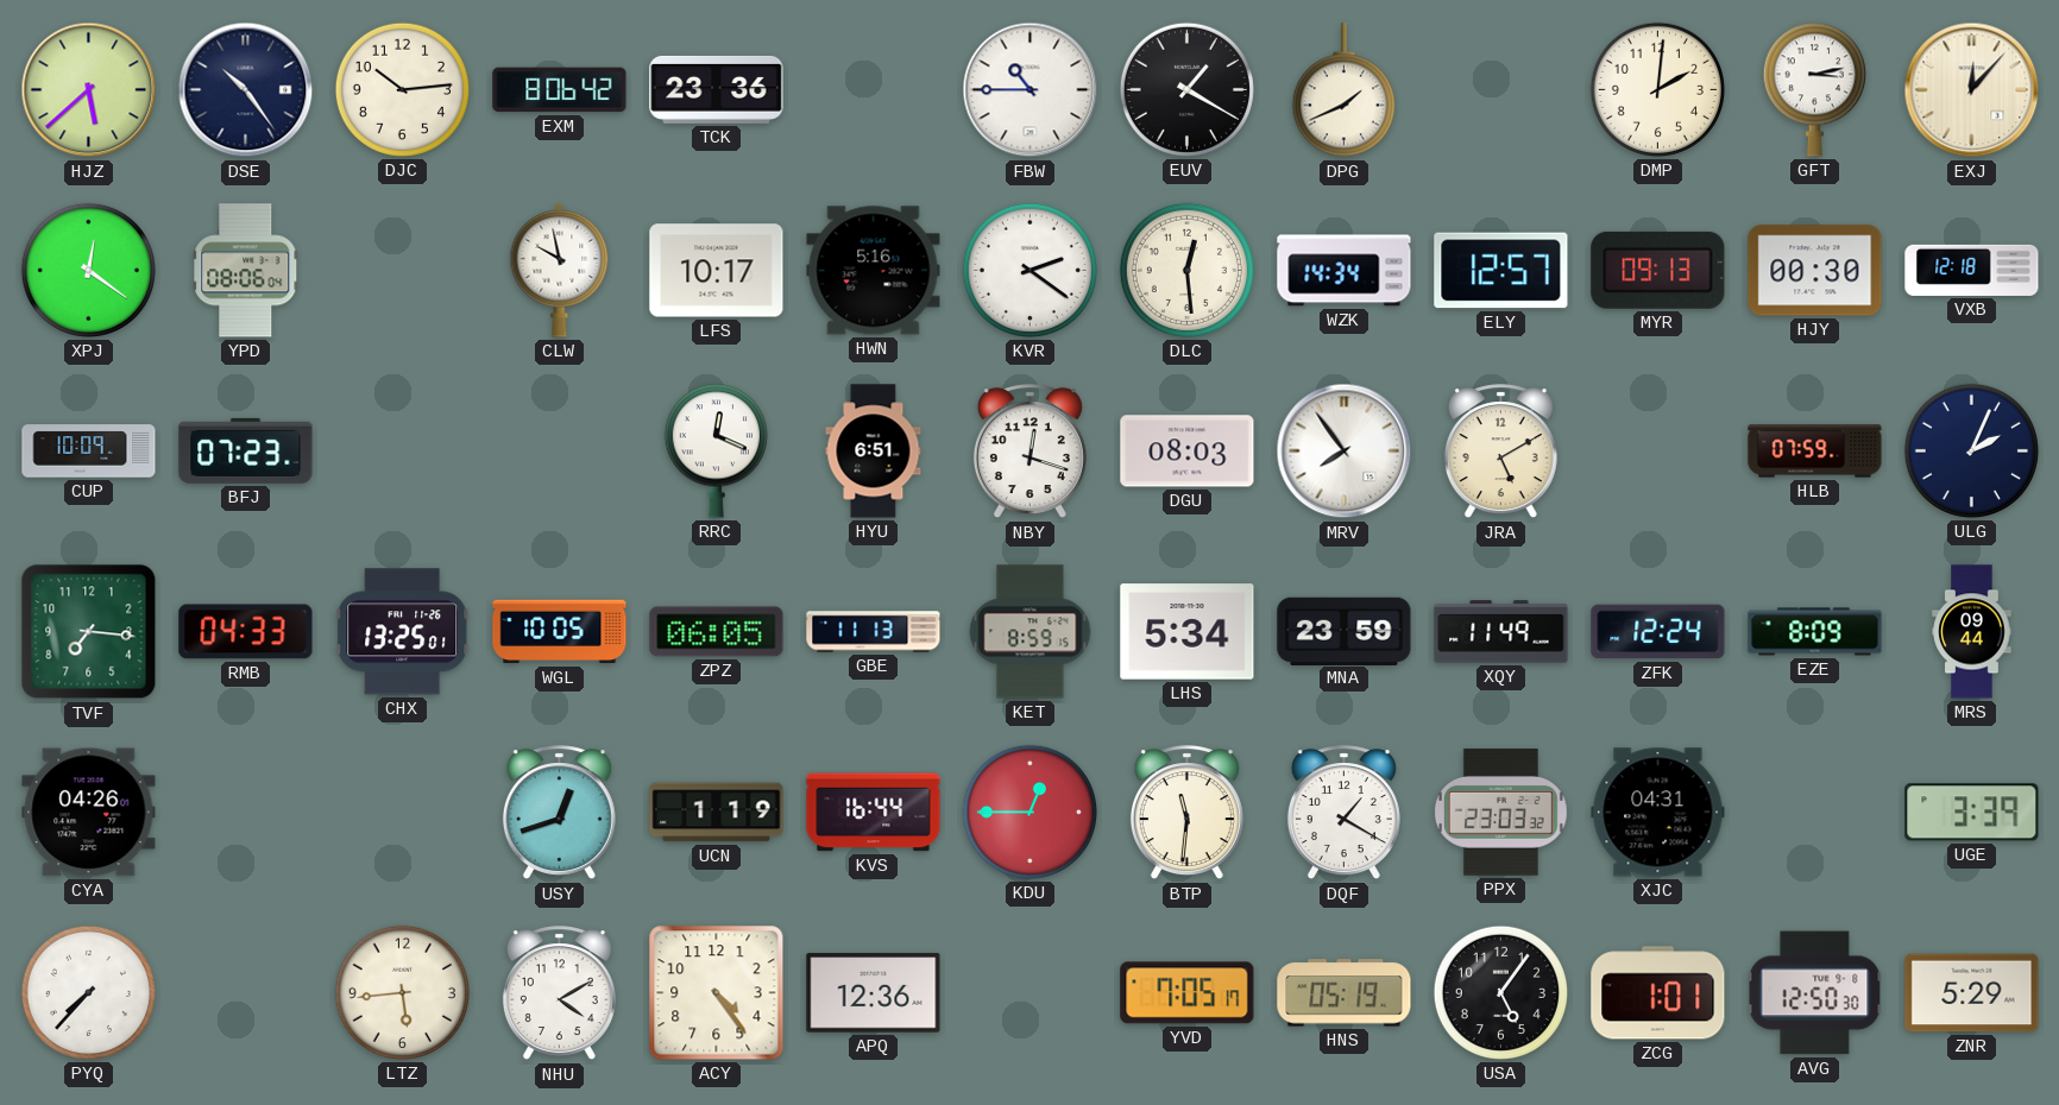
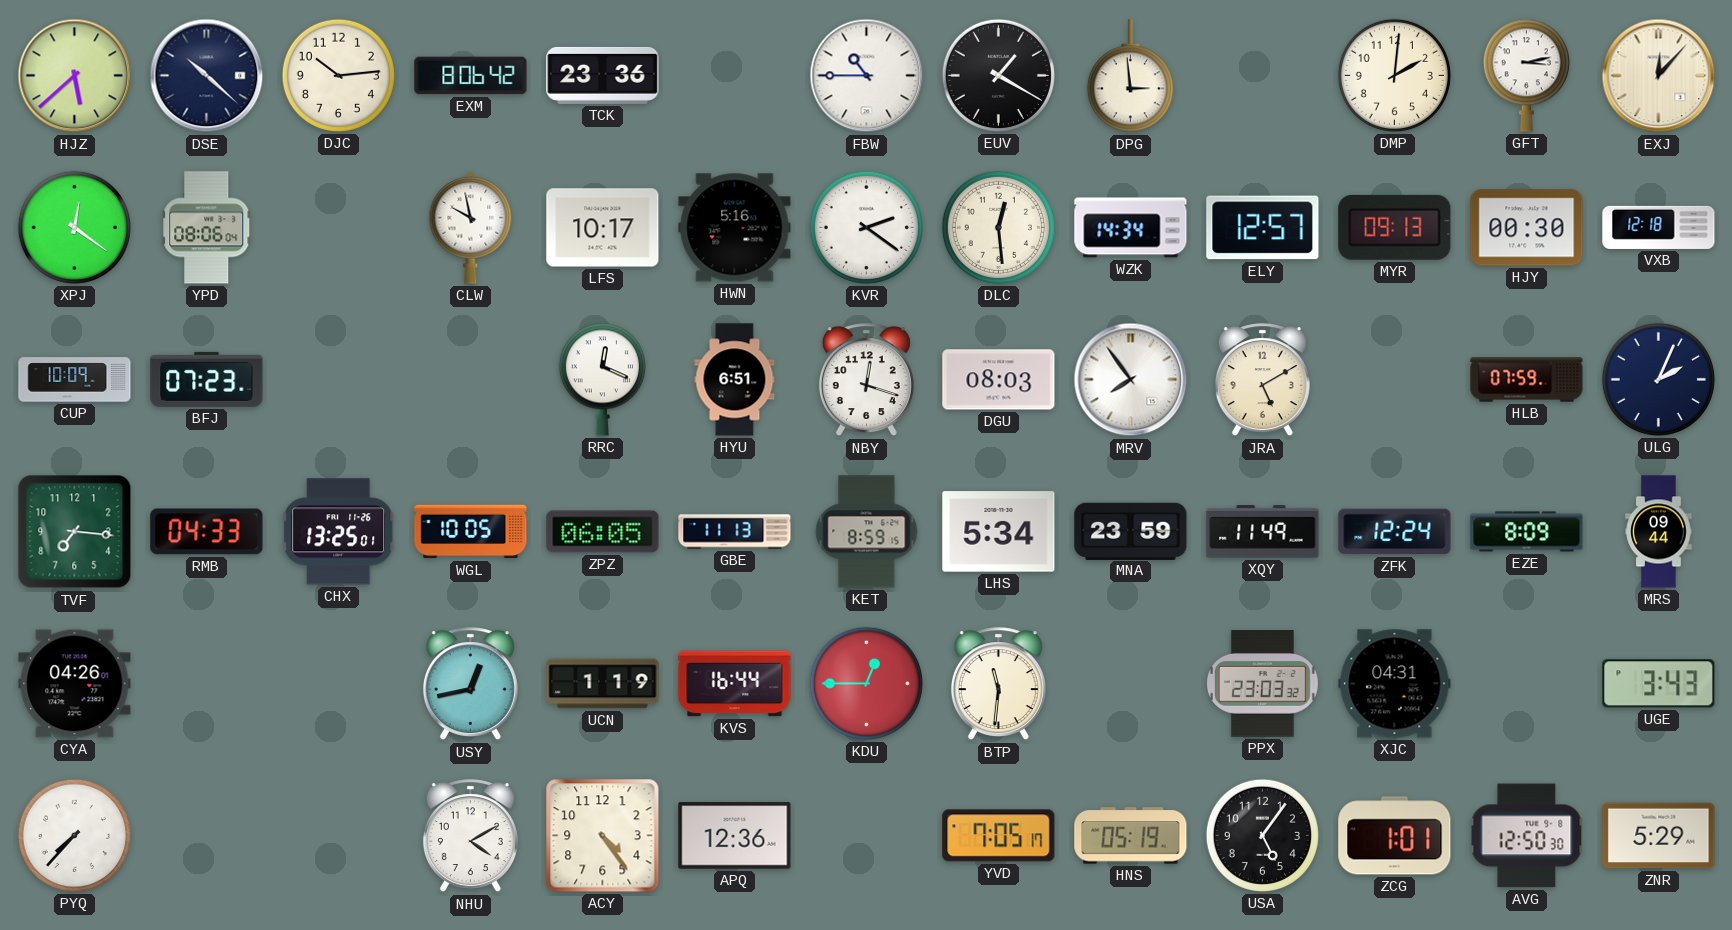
DSE: 10:24 -> 10:22
DPG: 1:41 -> 2:59
USY: 12:42 -> 12:43
DQF: 1:20 -> none
UGE: 3:39 -> 3:43
LTZ: 5:44 -> none
